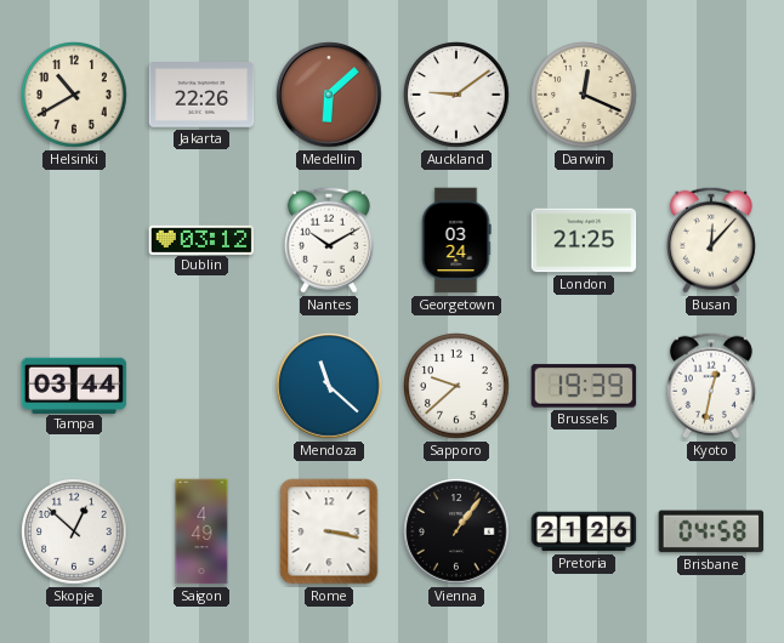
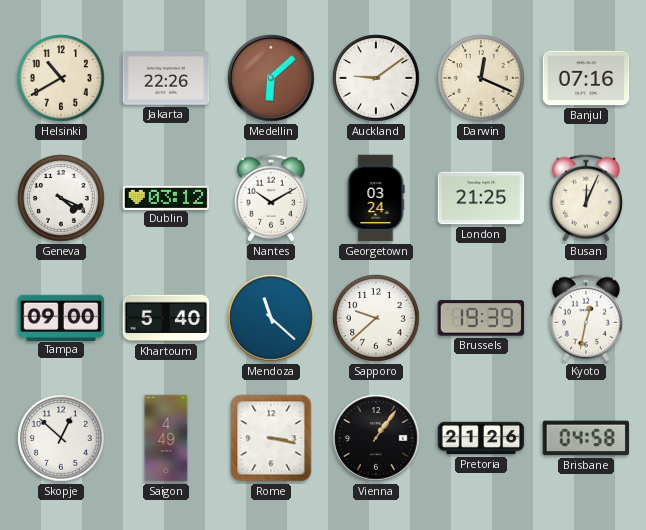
Banjul: none -> 07:16
Geneva: none -> 4:19
Busan: 12:07 -> 12:04
Tampa: 03:44 -> 09:00
Khartoum: none -> 5:40
